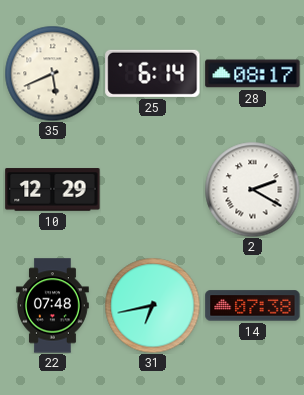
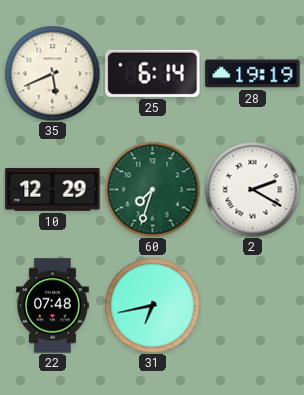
28: 08:17 -> 19:19
60: none -> 7:33
14: 07:38 -> none
